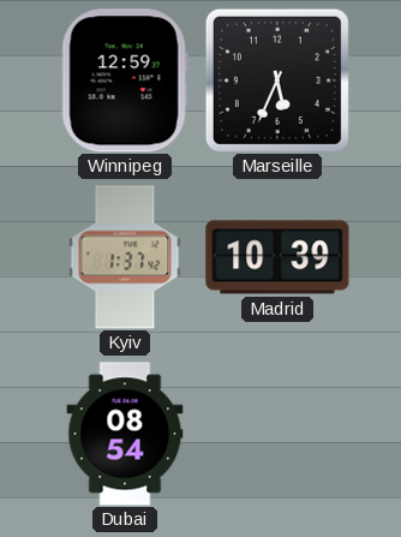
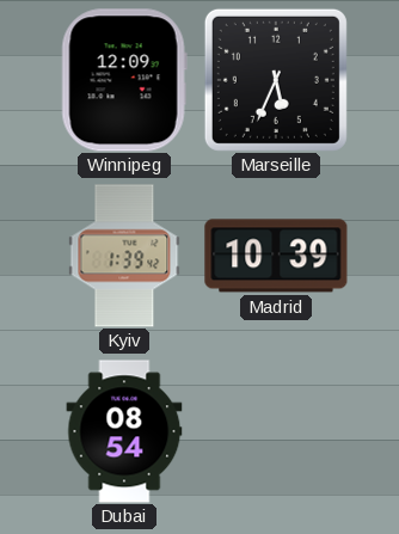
Winnipeg: 12:59 -> 12:09
Kyiv: 1:37 -> 1:39
